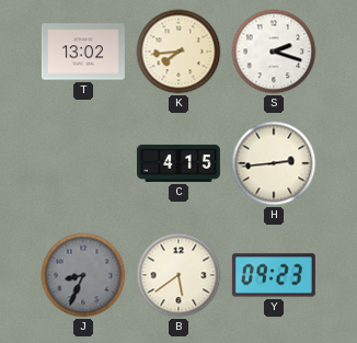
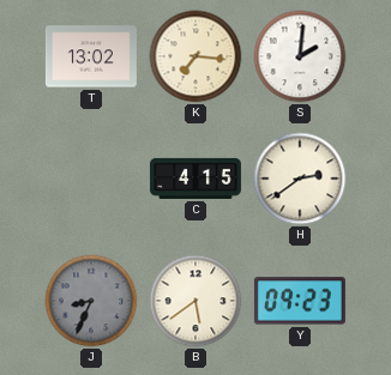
K: 7:44 -> 7:16
S: 2:18 -> 2:01
H: 2:44 -> 2:39
